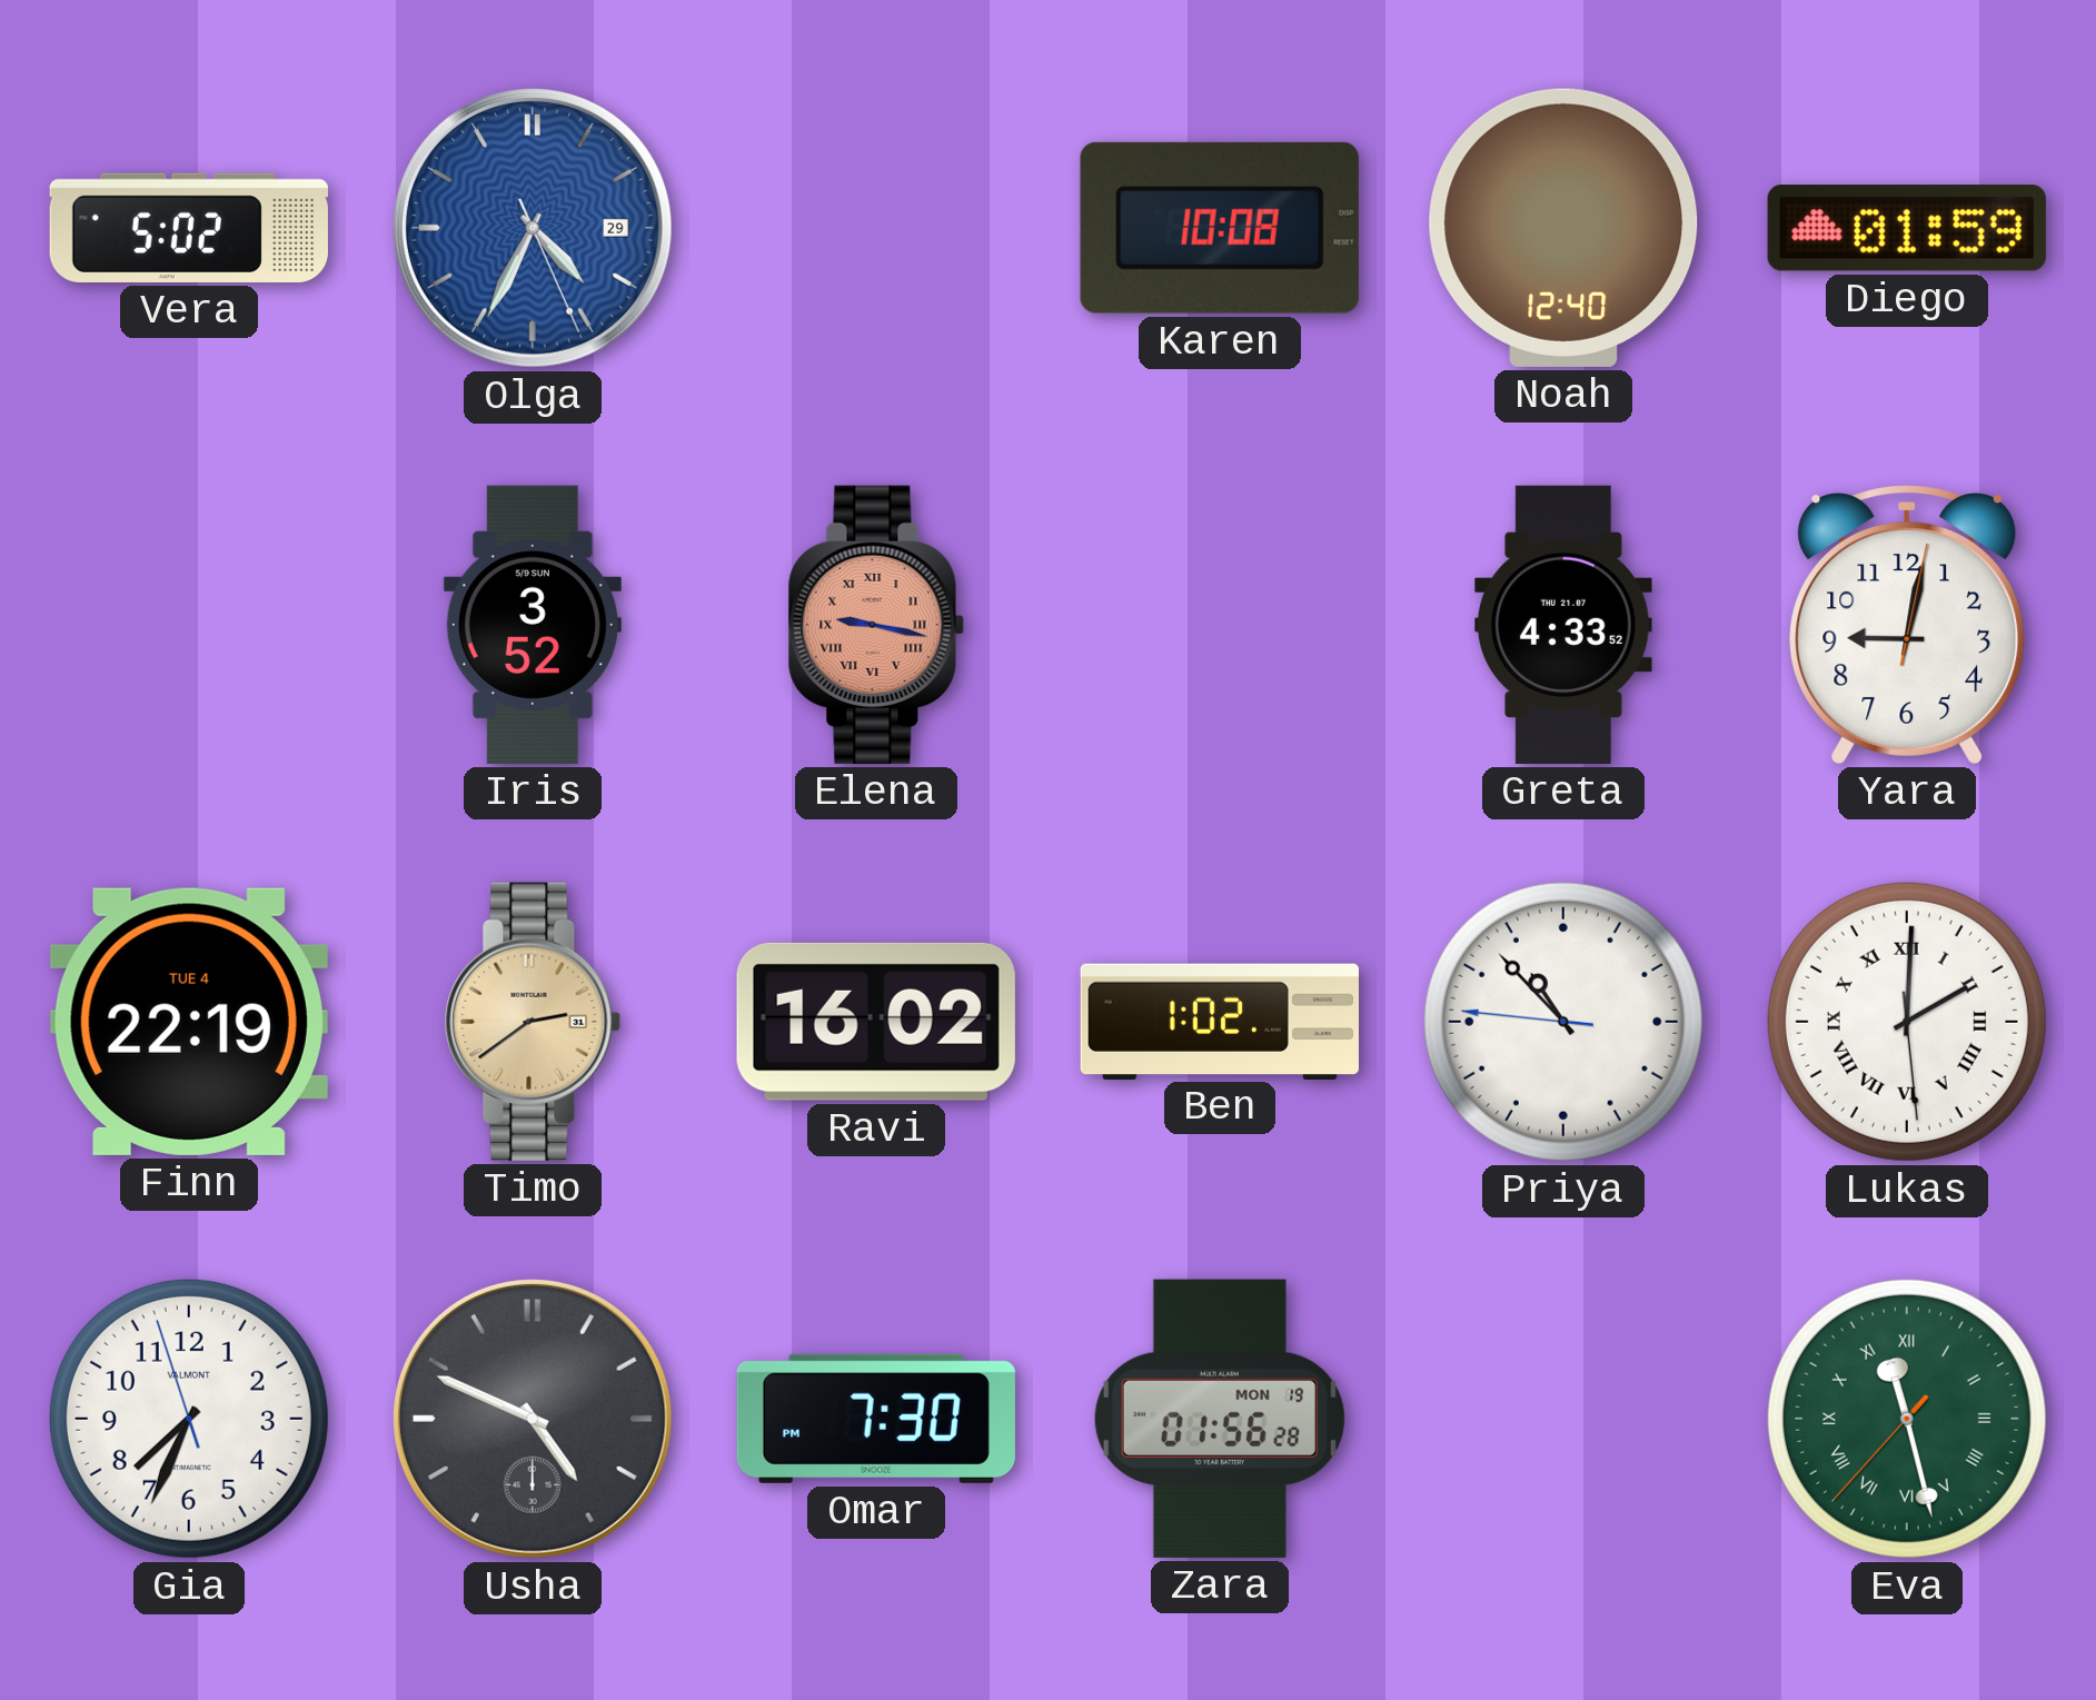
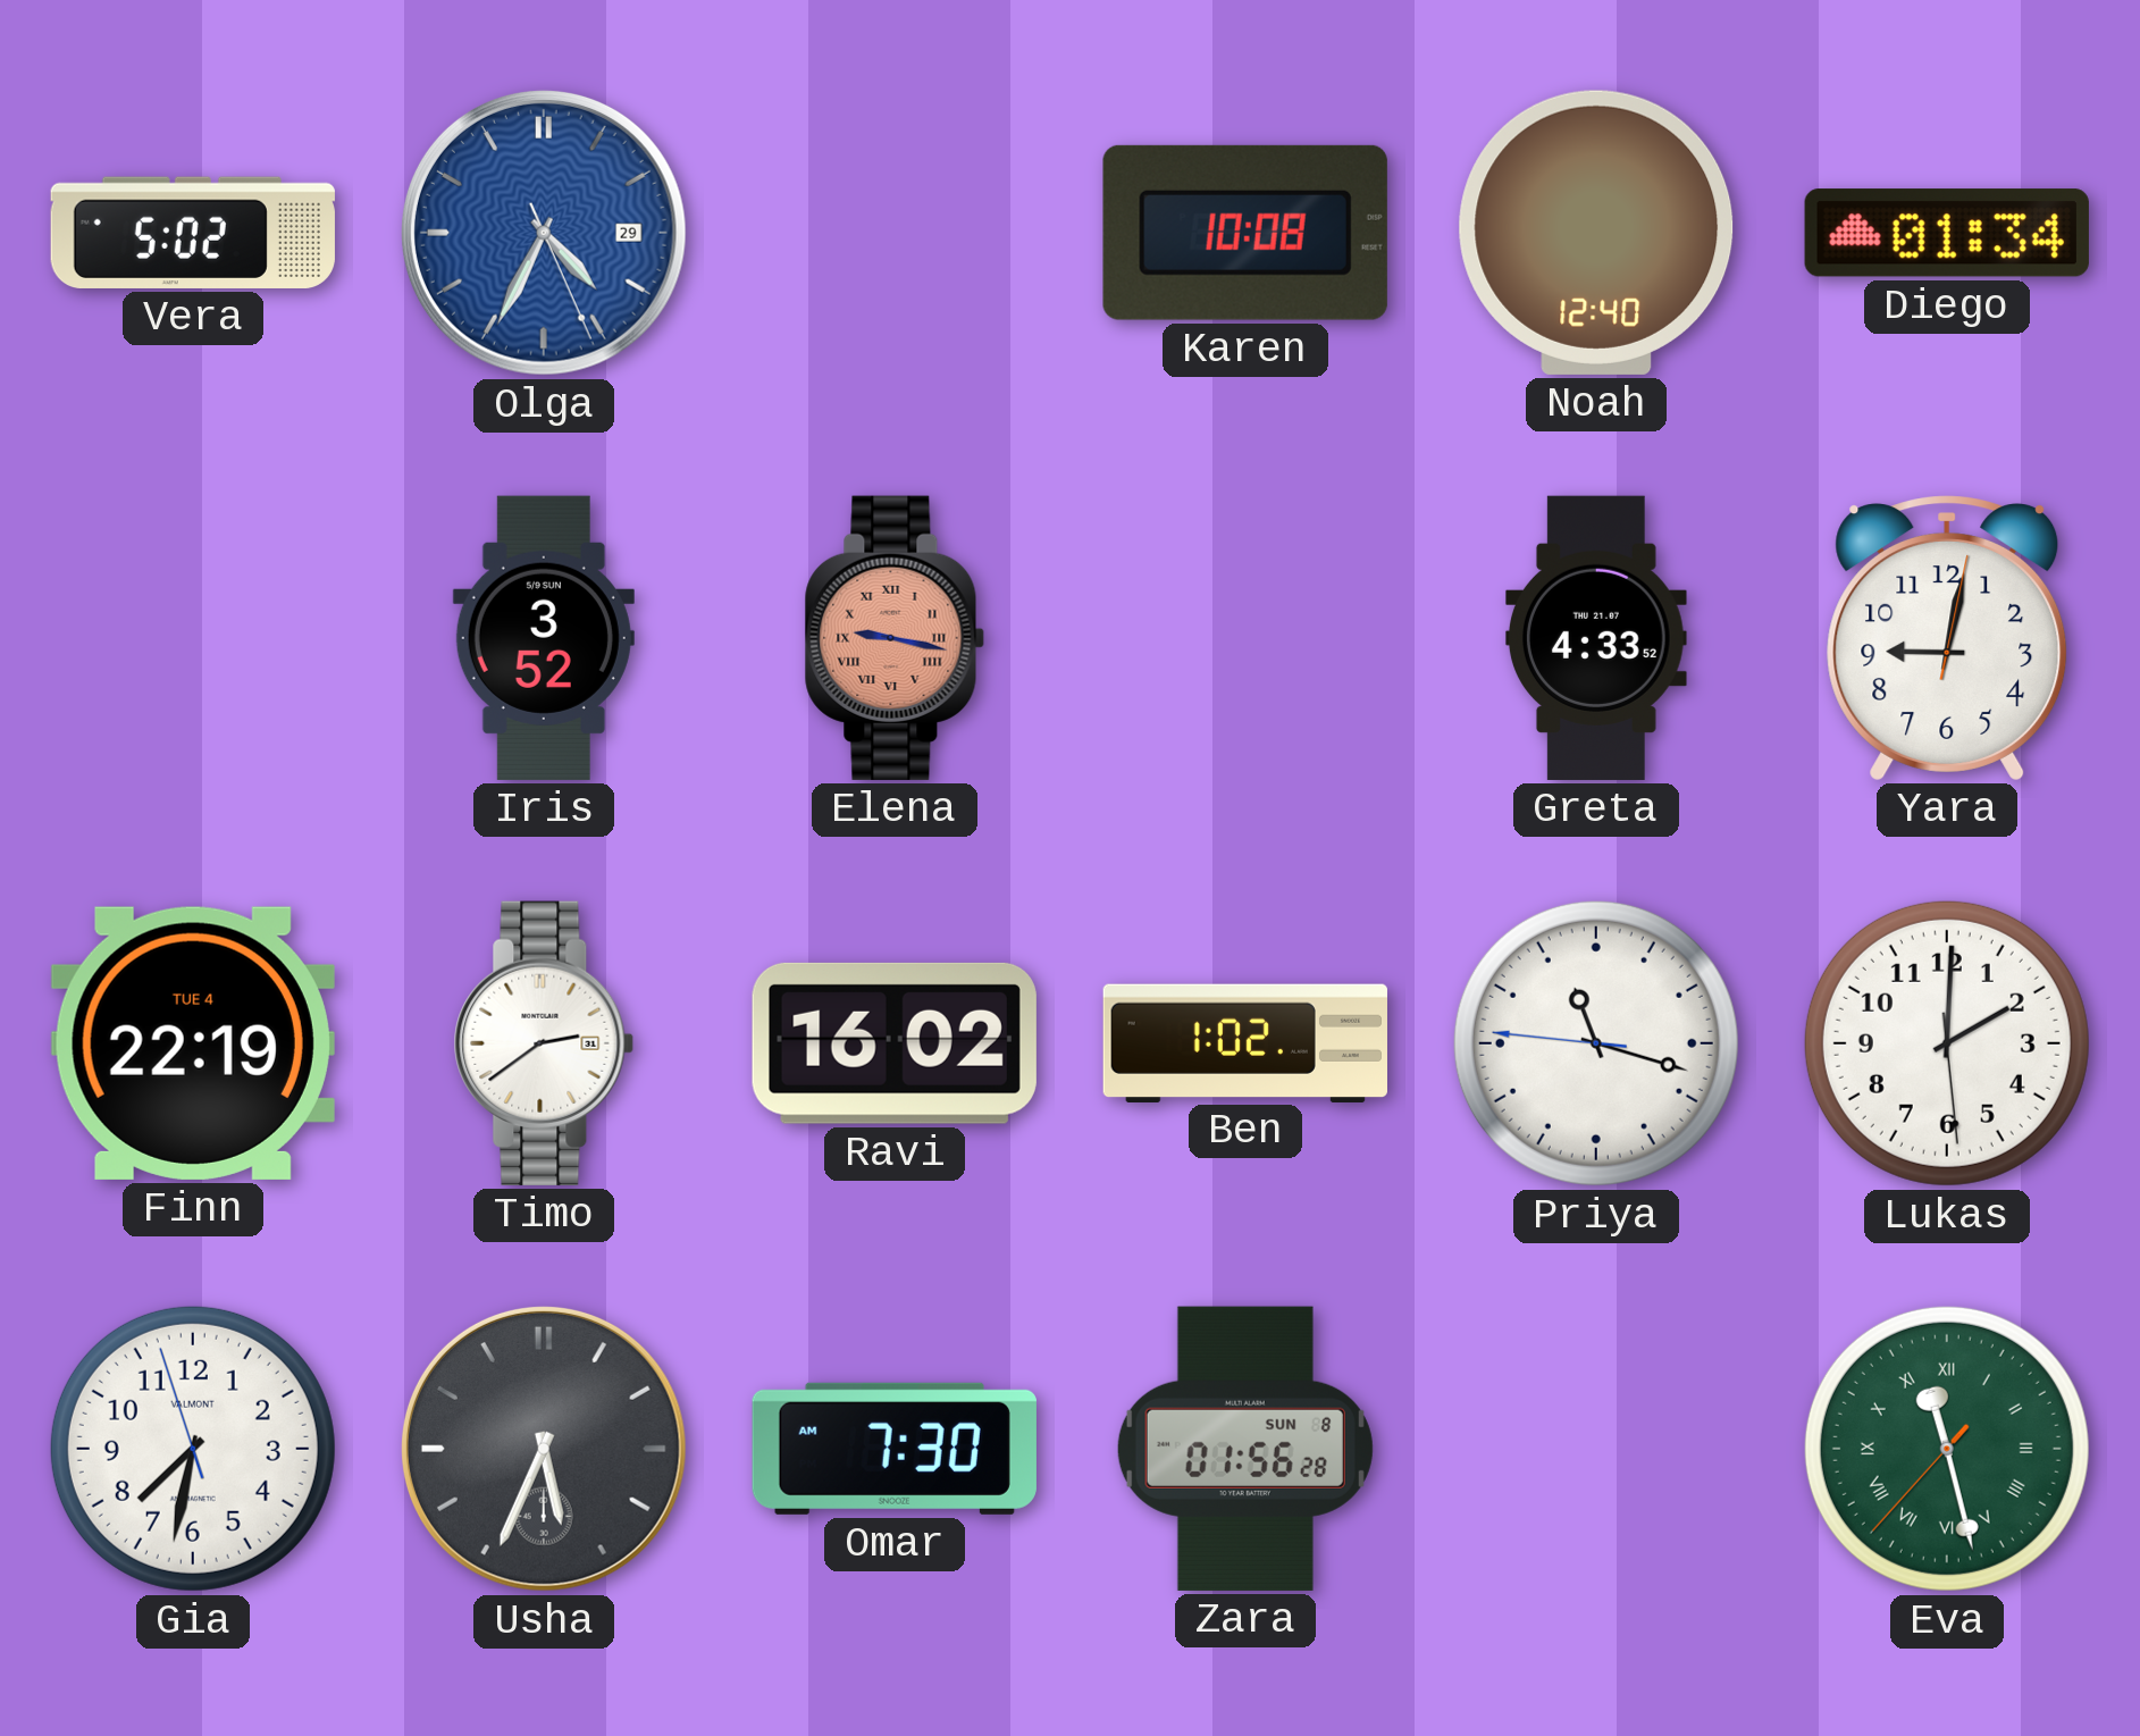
Diego: 01:59 -> 01:34
Timo dial: champagne -> white
Priya: 10:52 -> 11:17
Lukas numerals: Roman -> Arabic
Gia: 7:33 -> 7:31
Usha: 4:49 -> 5:34
Omar: 7:30 PM -> 7:30 AM
Zara date: MON 19 -> SUN 8
